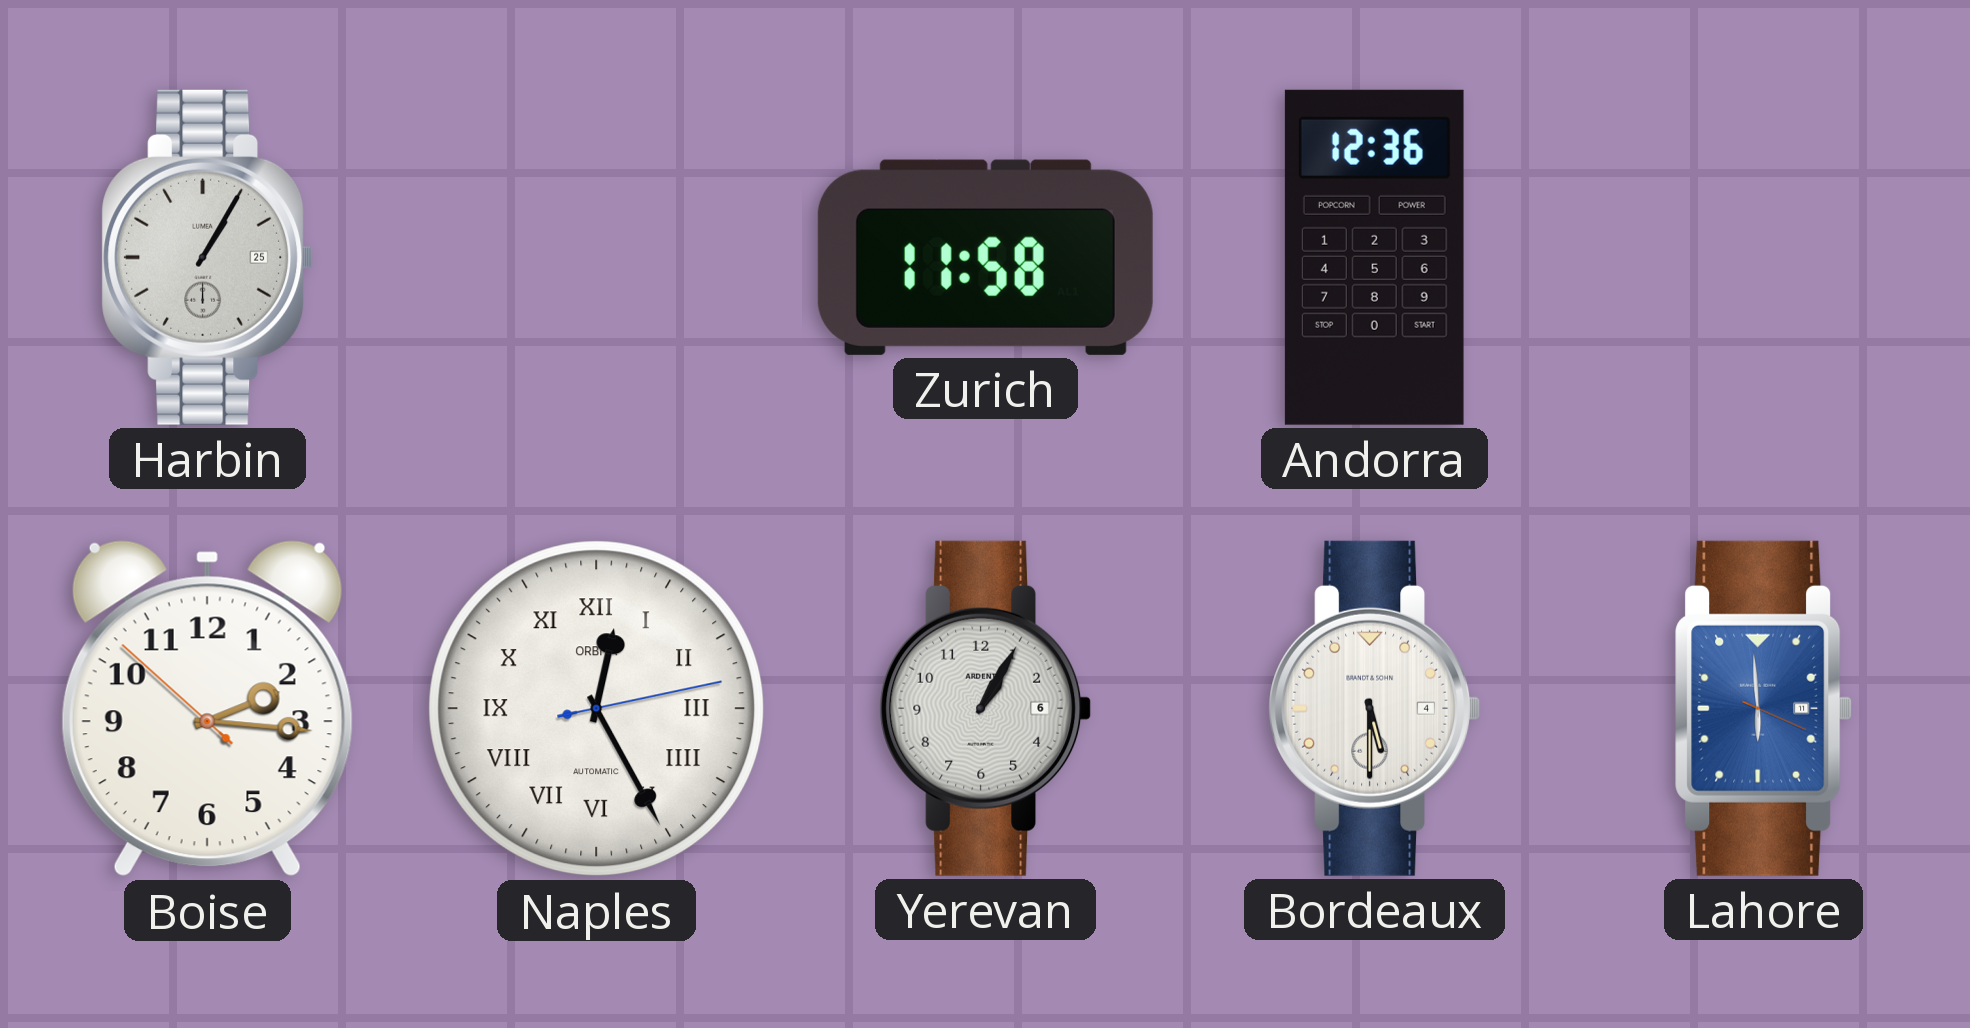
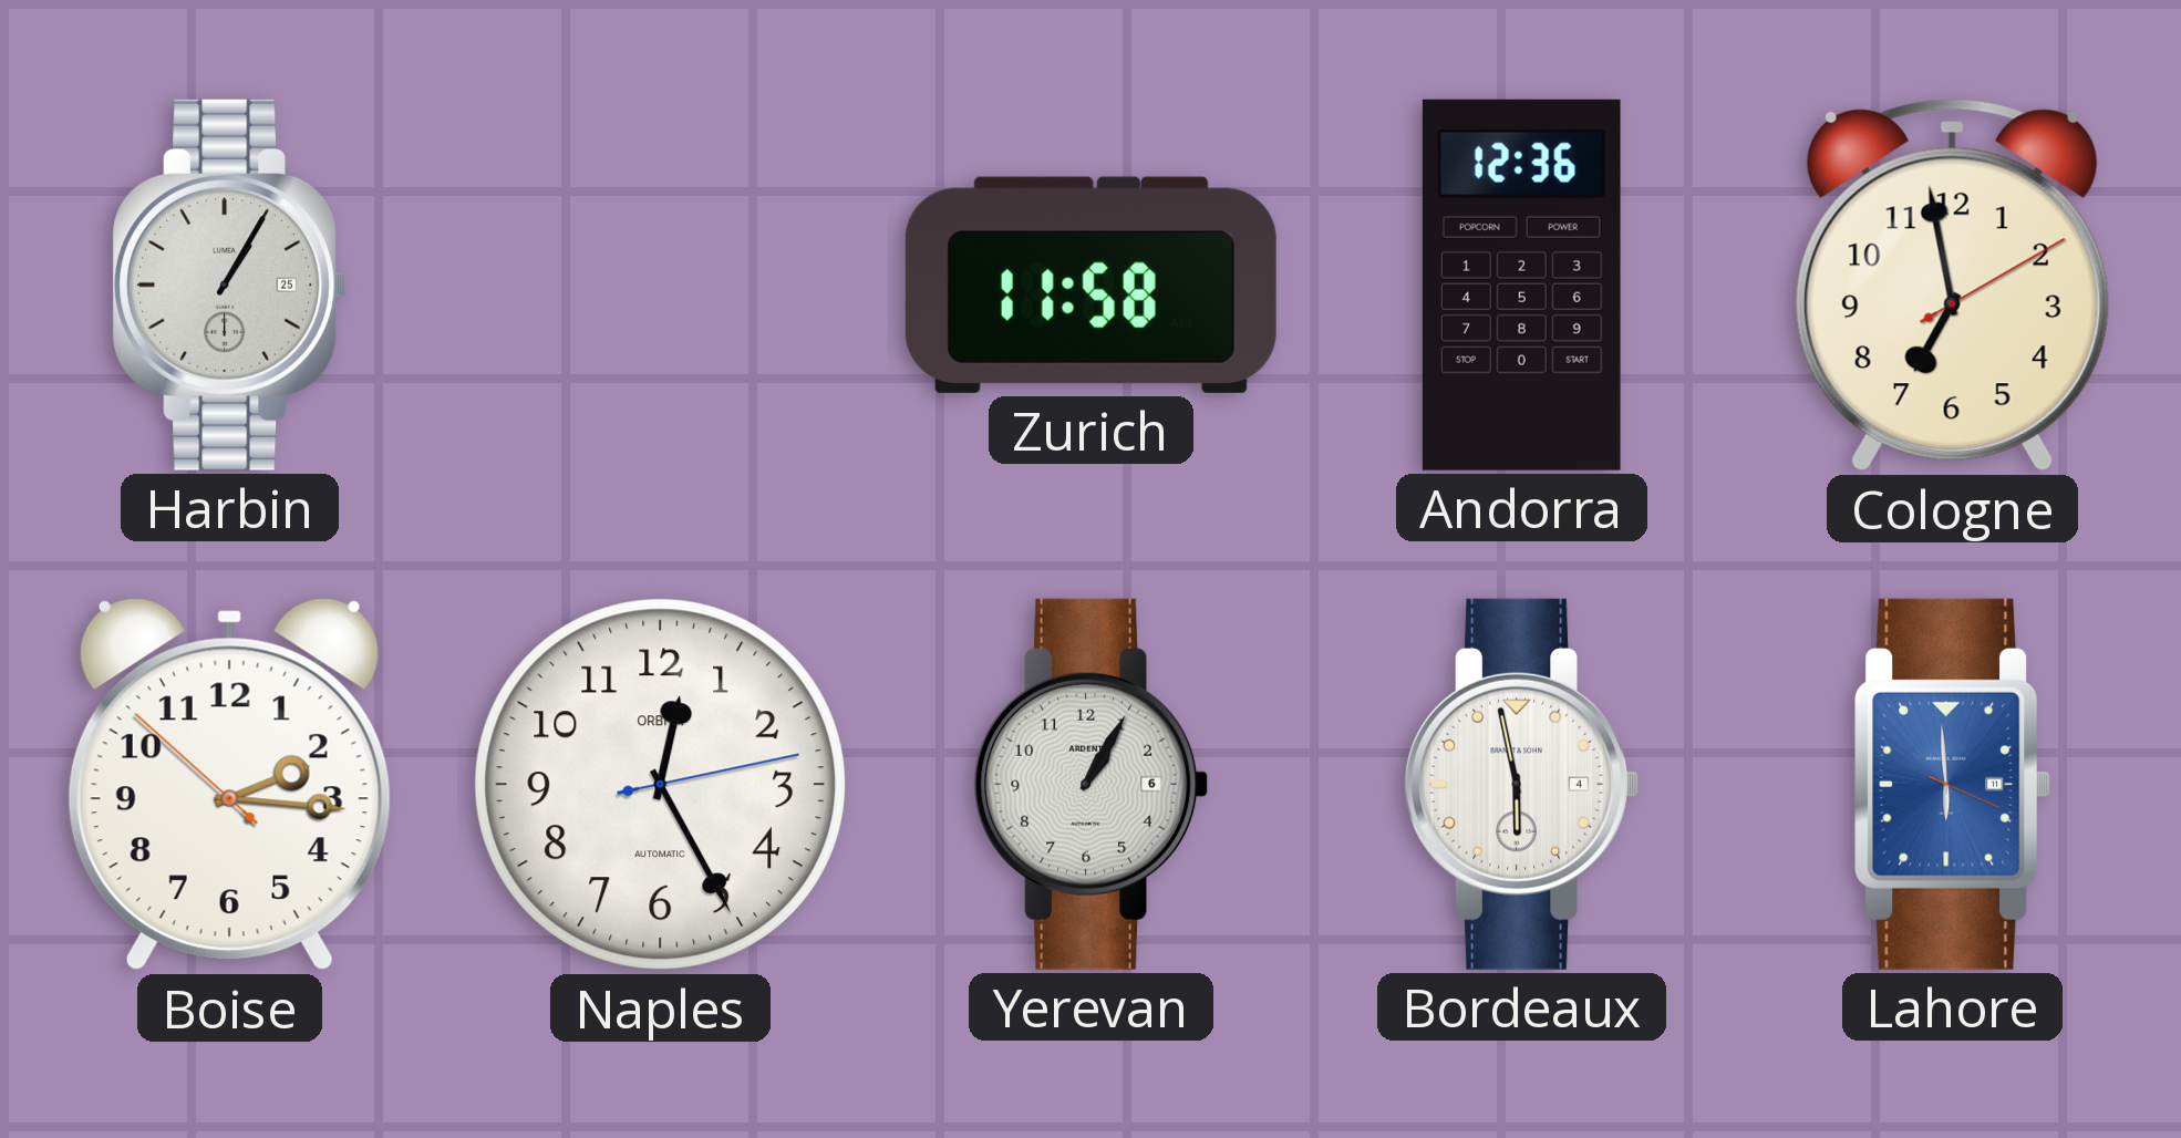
Cologne: none -> 6:58
Naples numerals: Roman -> Arabic
Bordeaux: 5:30 -> 5:58
